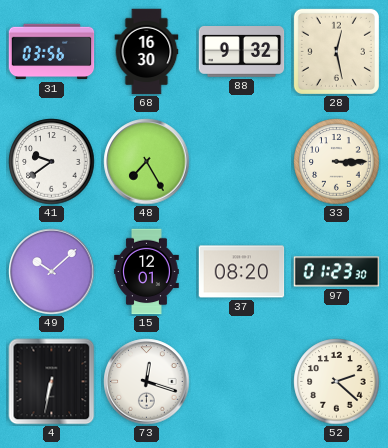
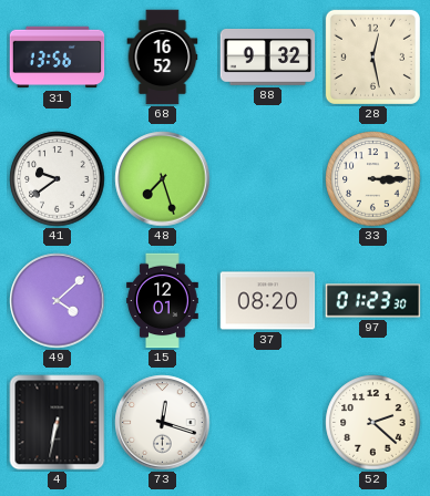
31: 03:56 -> 13:56
68: 16:30 -> 16:52
48: 7:25 -> 7:27
49: 10:08 -> 4:08
